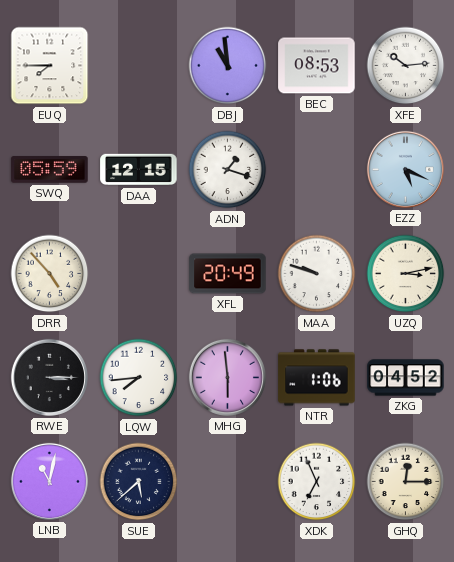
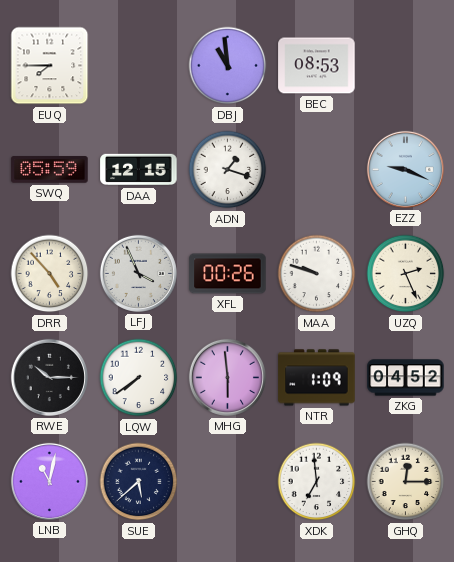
XFE: 10:14 -> none
EZZ: 5:19 -> 9:19
LFJ: none -> 3:56
XFL: 20:49 -> 00:26
UZQ: 3:13 -> 2:26
RWE: 3:15 -> 10:15
LQW: 7:44 -> 7:39
NTR: 1:06 -> 1:09
XDK: 6:56 -> 6:59
